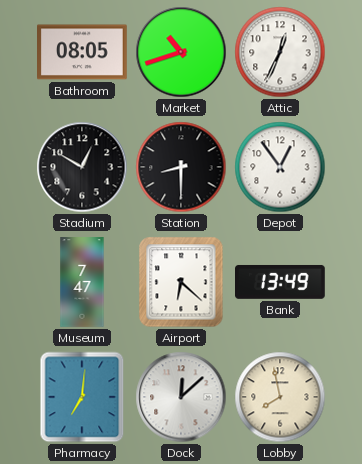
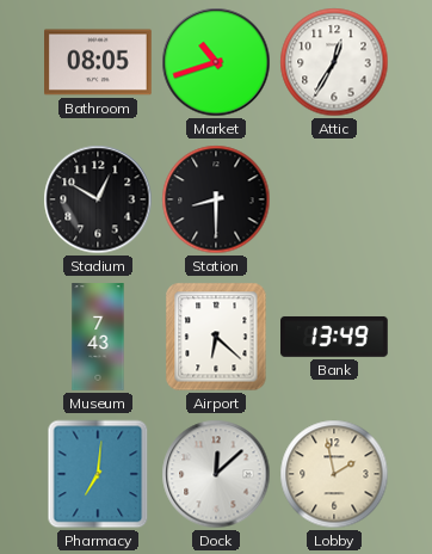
Attic: 12:34 -> 12:35
Depot: 12:54 -> none
Museum: 7:47 -> 7:43
Lobby: 7:58 -> 1:58
